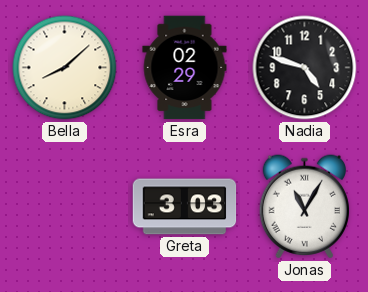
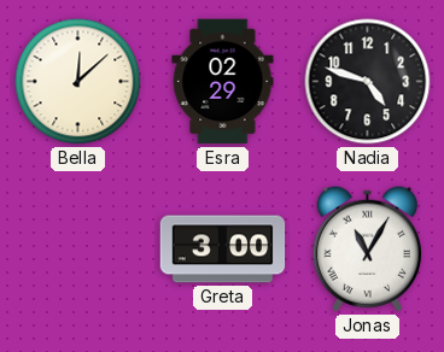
Bella: 8:08 -> 12:08
Greta: 3:03 -> 3:00
